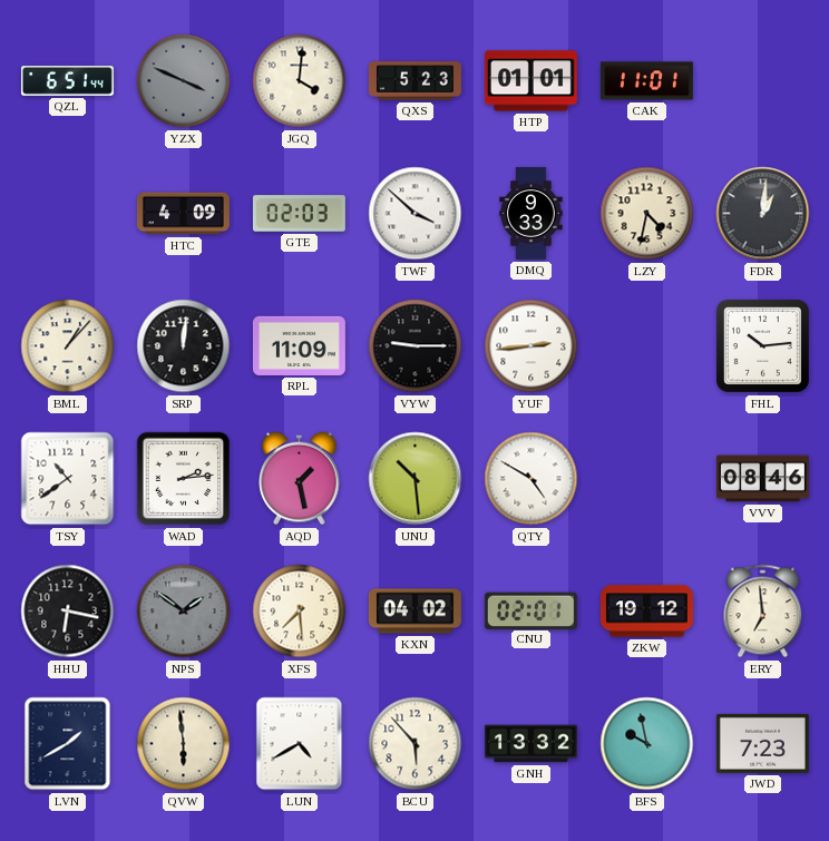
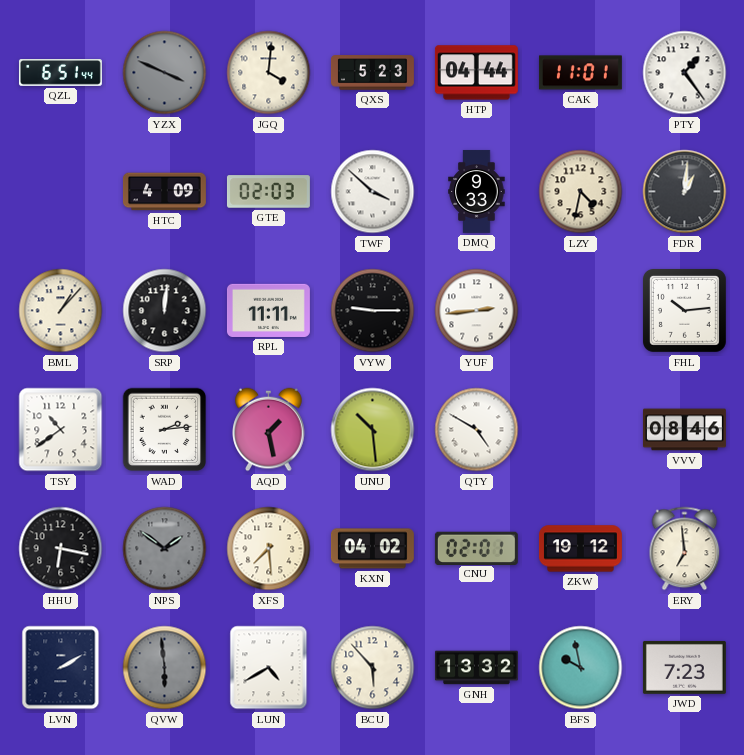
HTP: 01:01 -> 04:44
PTY: none -> 1:24
RPL: 11:09 -> 11:11
LVN: 1:40 -> 2:10
QVW dial: cream -> grey
